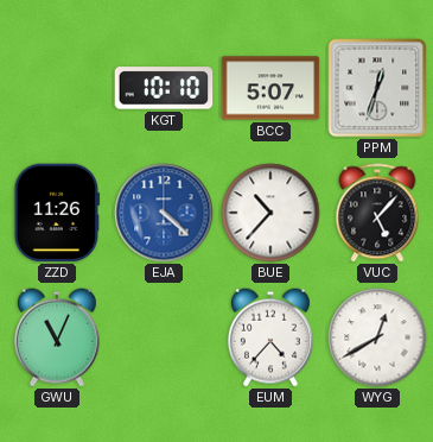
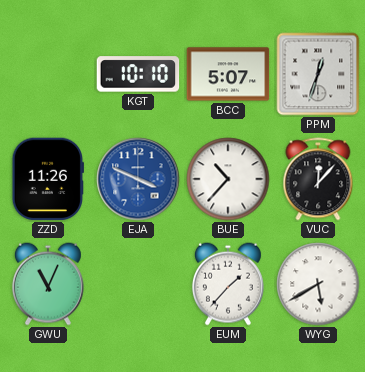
EJA: 4:22 -> 3:49
VUC: 5:07 -> 12:07
EUM: 4:37 -> 1:37
WYG: 12:40 -> 5:40
